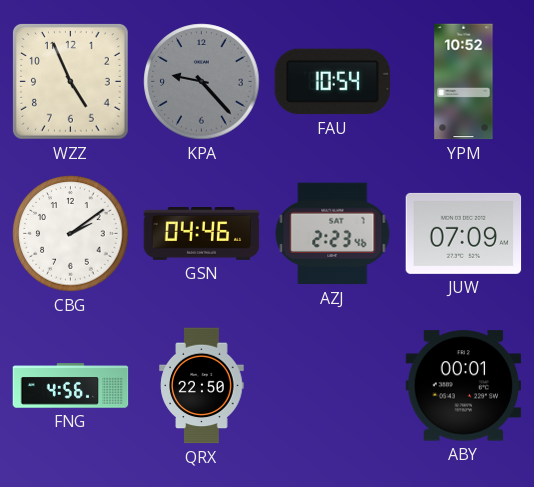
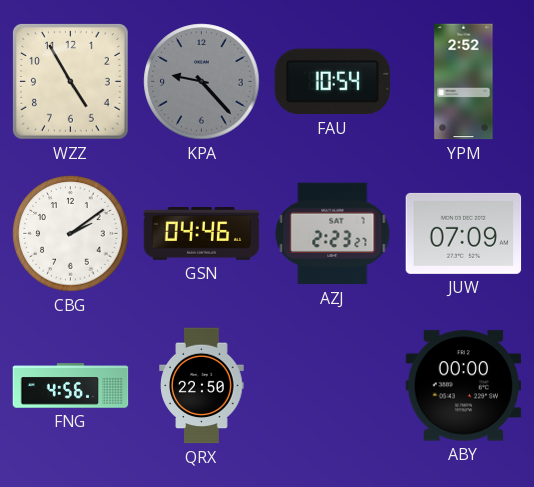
WZZ: 4:56 -> 4:55
YPM: 10:52 -> 2:52
AZJ: 2:23:46 -> 2:23:27
ABY: 00:01 -> 00:00
